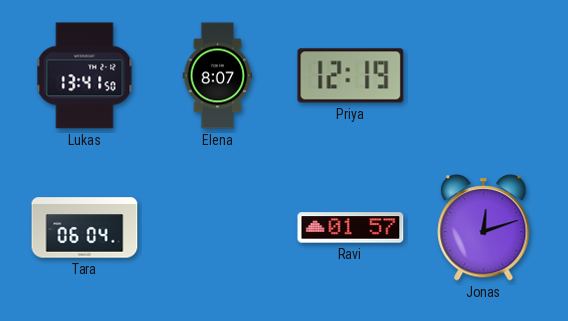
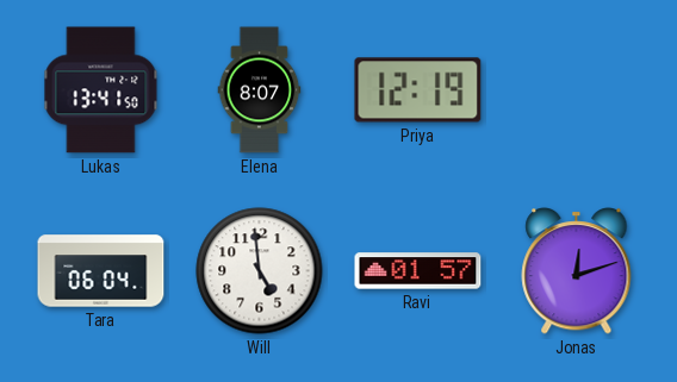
Will: none -> 4:59
